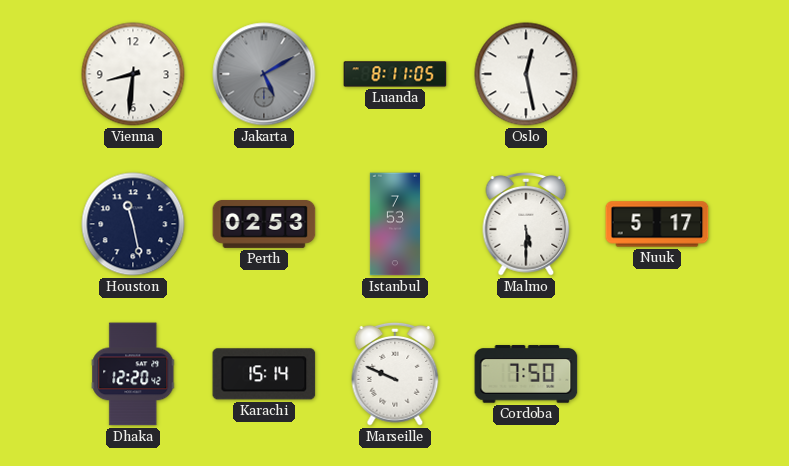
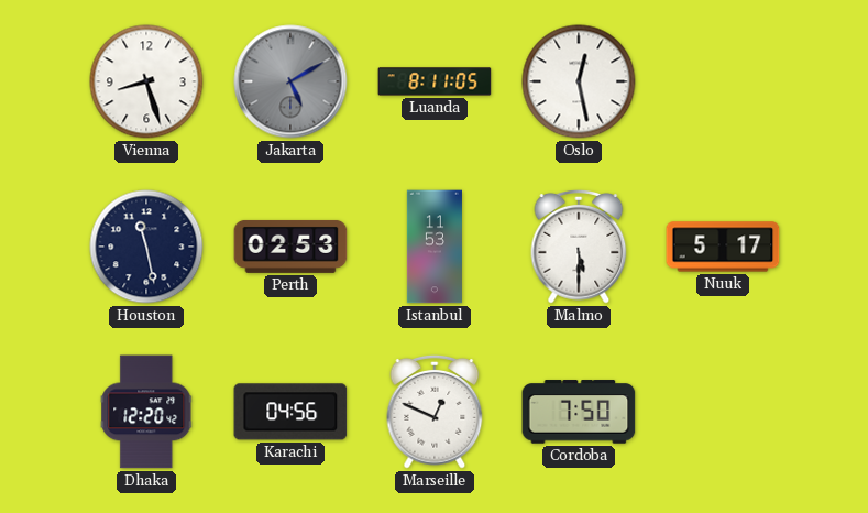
Vienna: 8:31 -> 8:27
Istanbul: 7:53 -> 11:53
Karachi: 15:14 -> 04:56
Marseille: 9:49 -> 12:49
